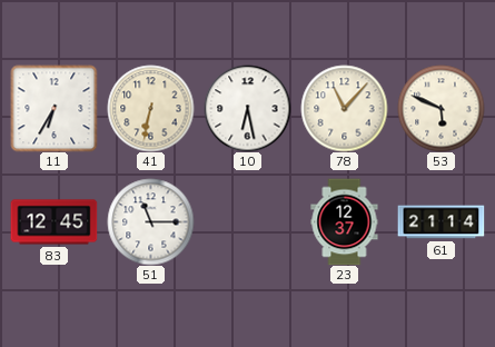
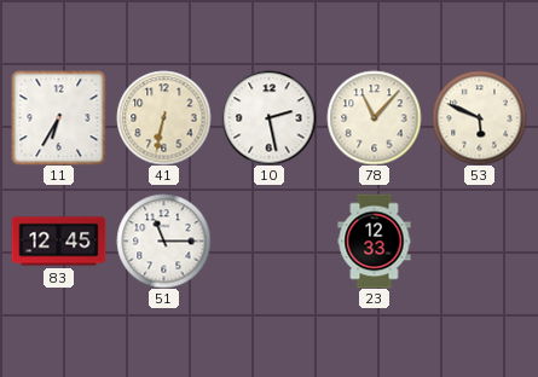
10: 6:28 -> 2:28
23: 12:37 -> 12:33
61: 21:14 -> none
